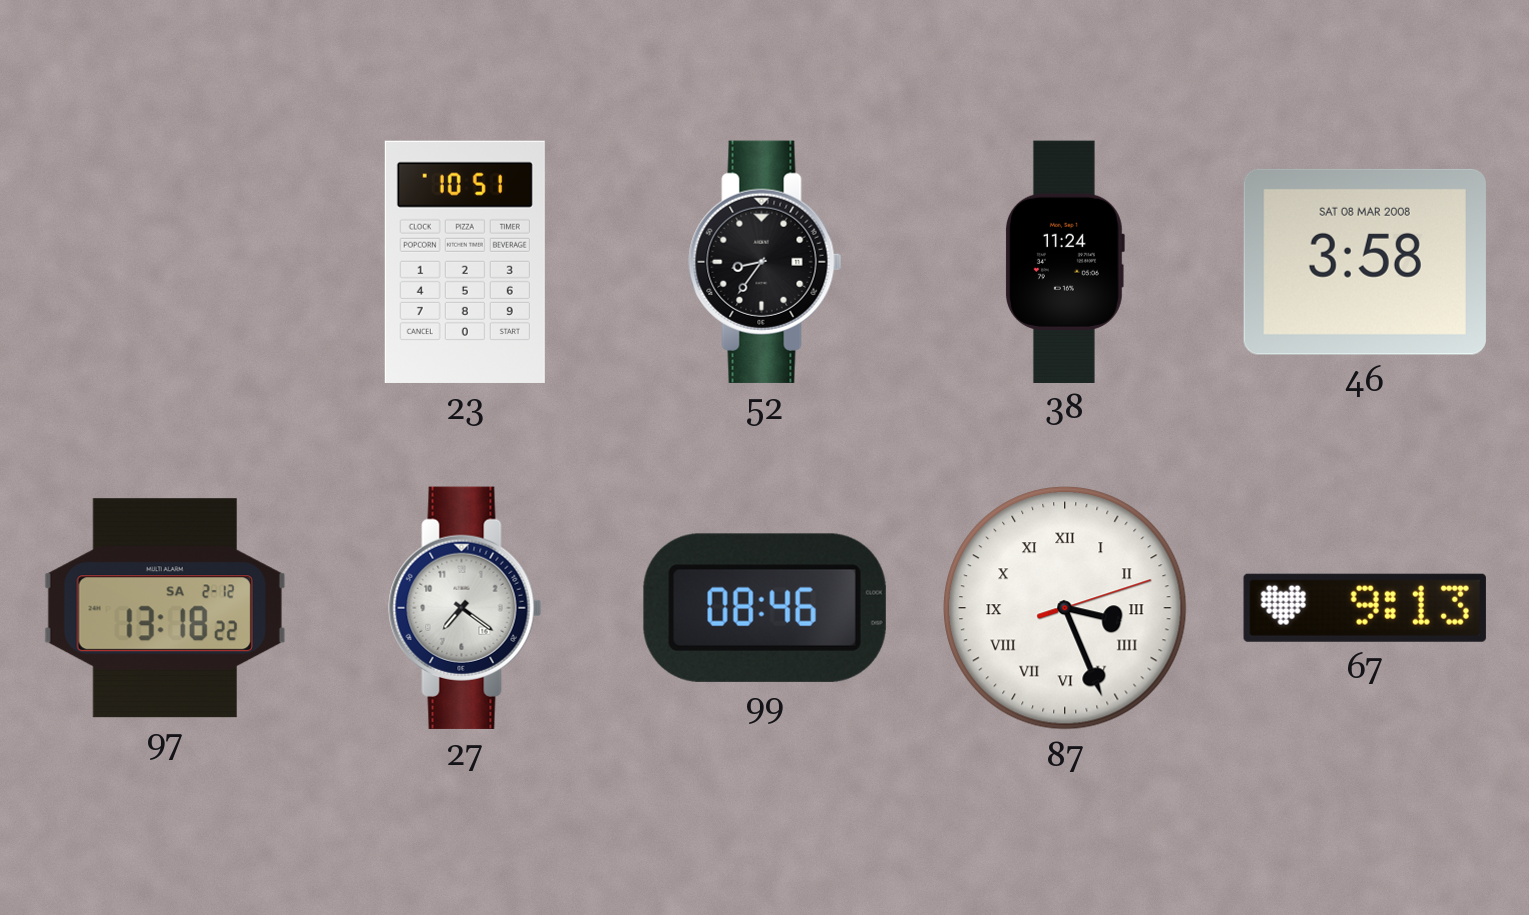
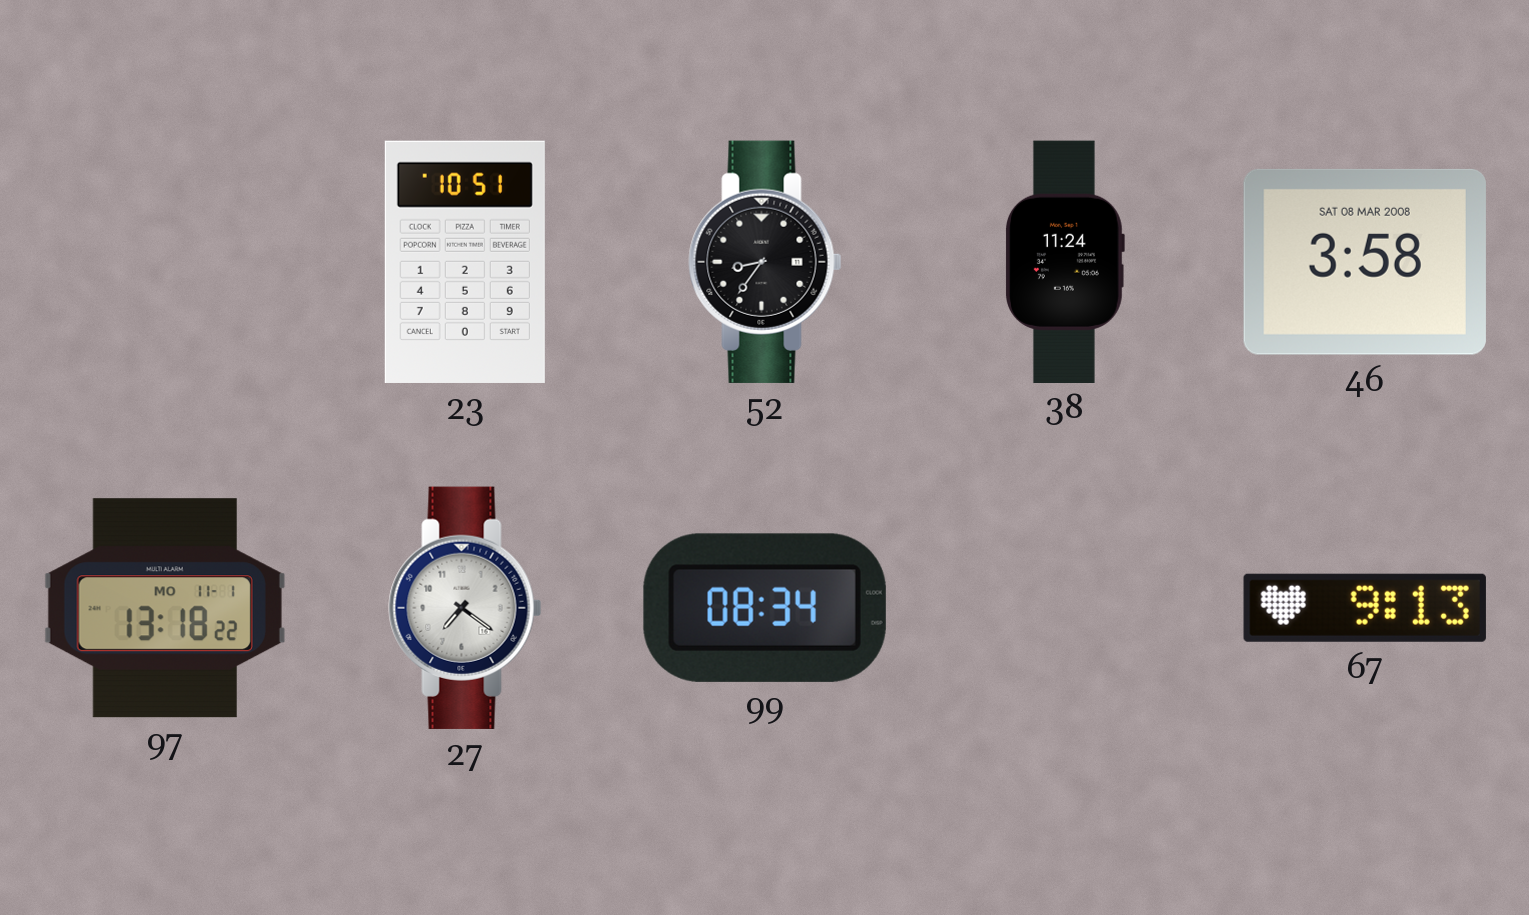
97 date: SA 2-12 -> MO 11-1
99: 08:46 -> 08:34
87: 3:26 -> none
